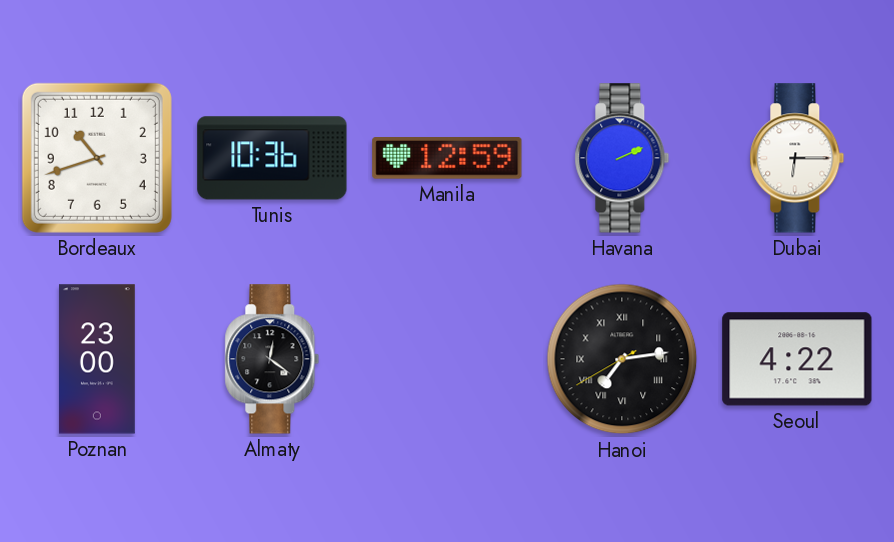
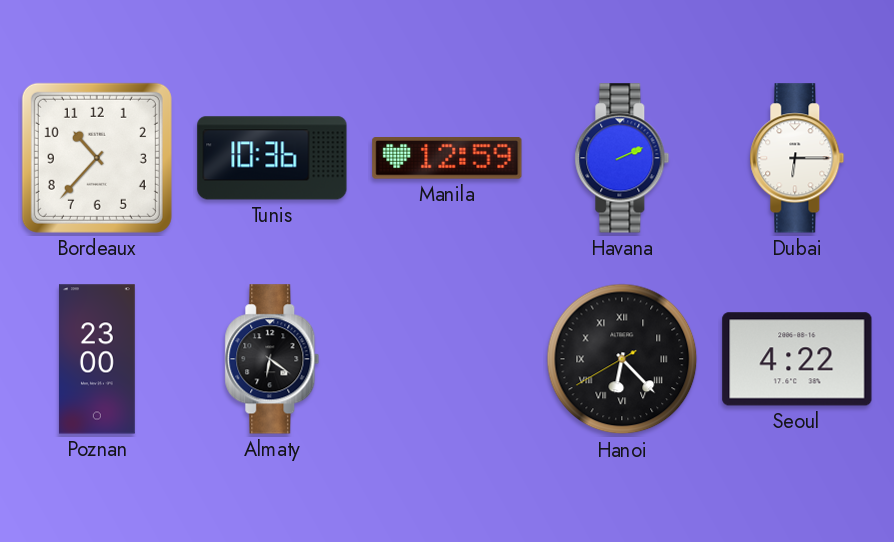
Bordeaux: 10:42 -> 10:37
Almaty: 12:21 -> 6:21
Hanoi: 7:13 -> 6:22
